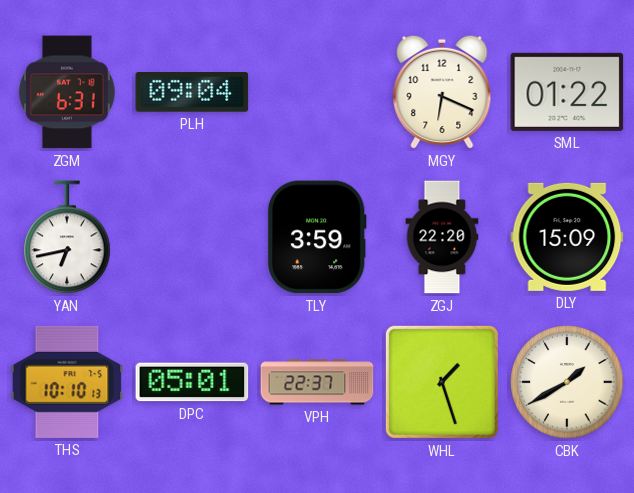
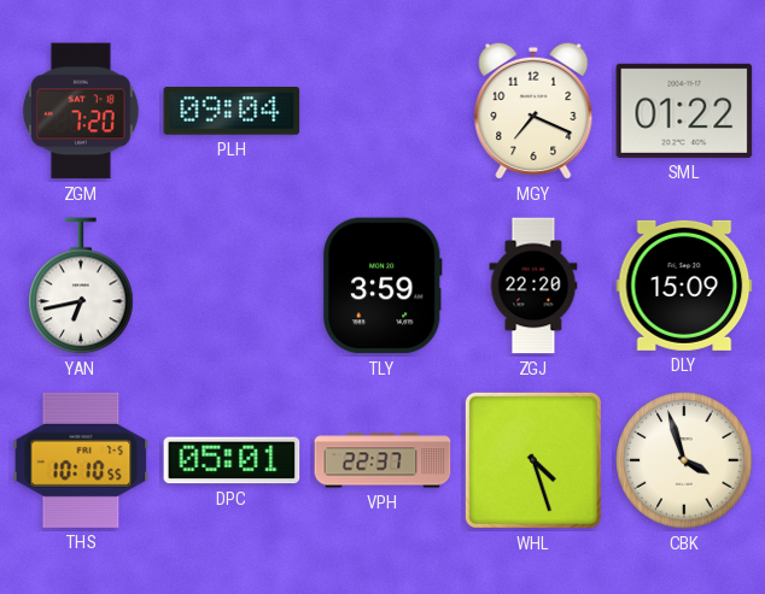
ZGM: 6:31 -> 7:20
MGY: 6:19 -> 7:19
THS: 10:10:13 -> 10:10:55
WHL: 1:27 -> 4:27
CBK: 1:40 -> 3:57
